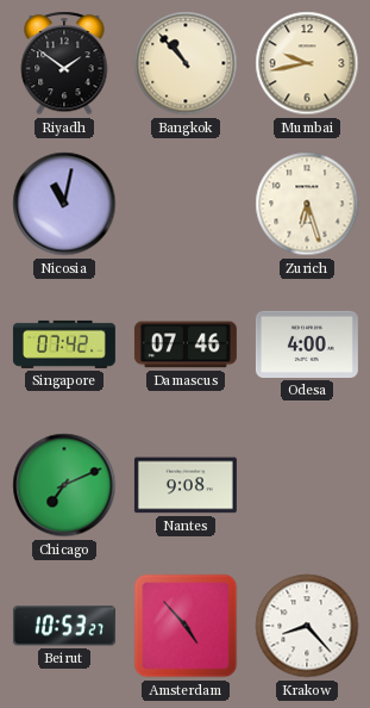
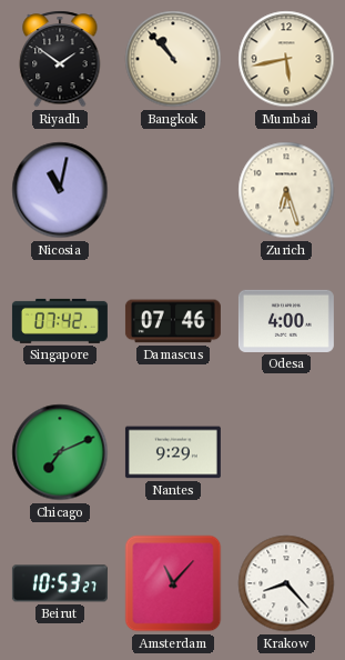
Mumbai: 9:43 -> 5:43
Nantes: 9:08 -> 9:29
Amsterdam: 4:53 -> 11:07
